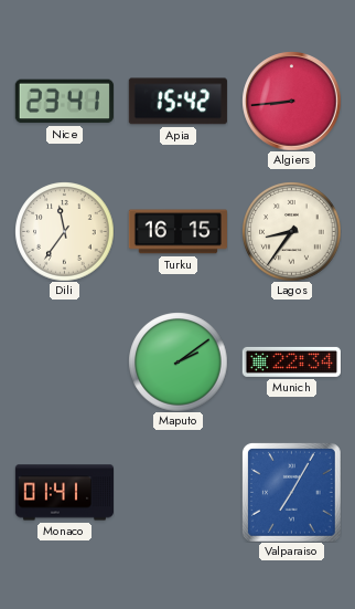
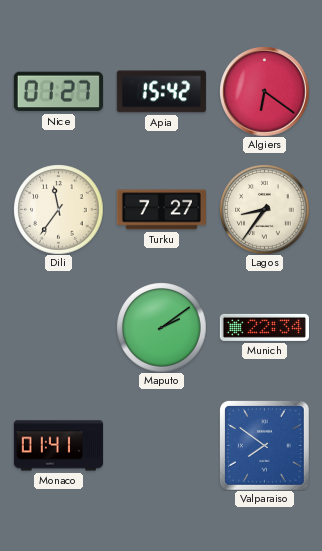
Nice: 23:41 -> 01:27
Algiers: 8:44 -> 6:21
Turku: 16:15 -> 7:27
Valparaiso: 7:05 -> 7:51
